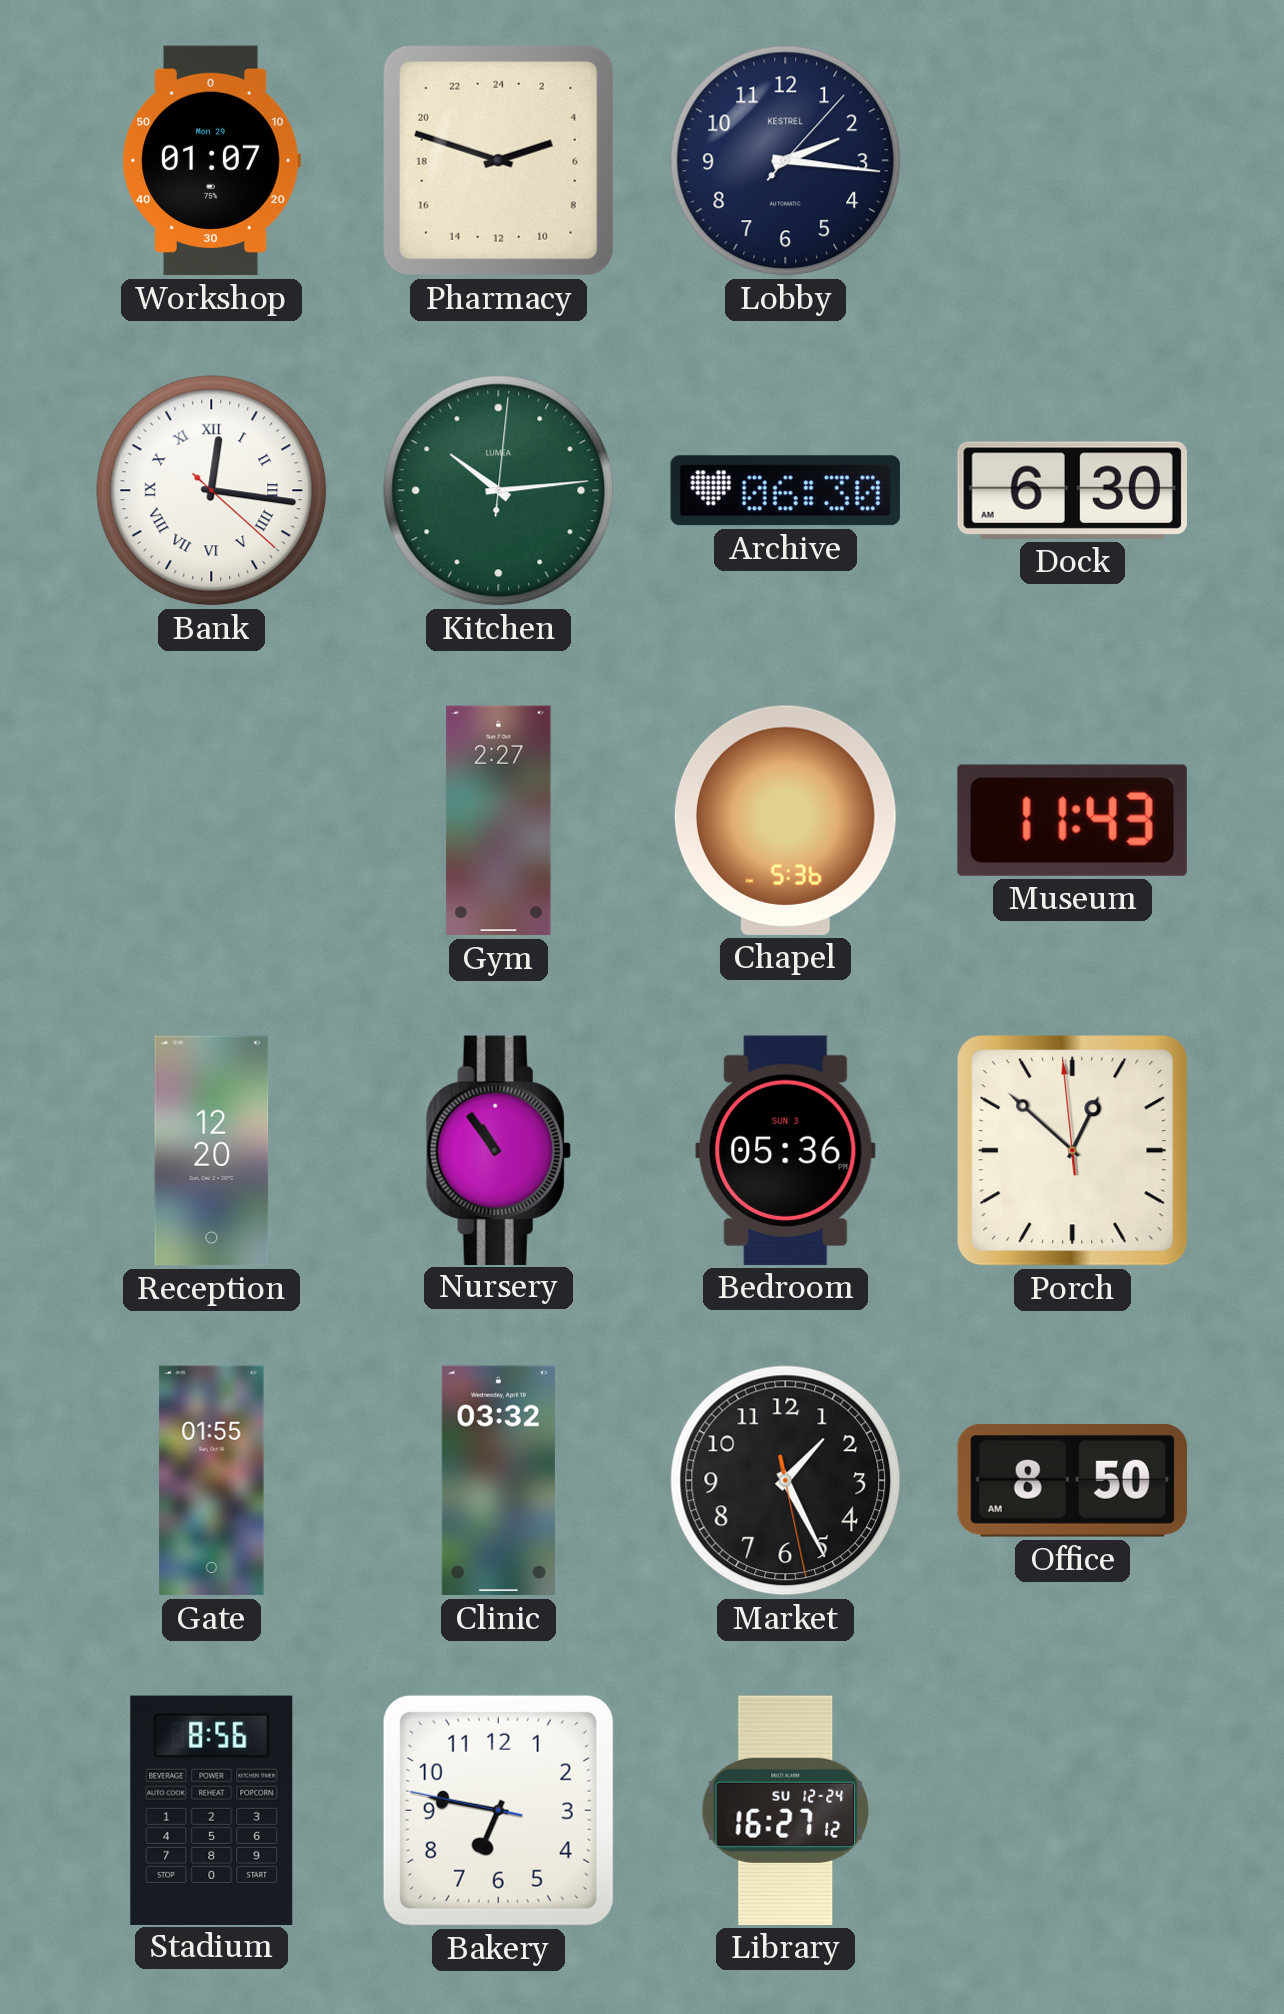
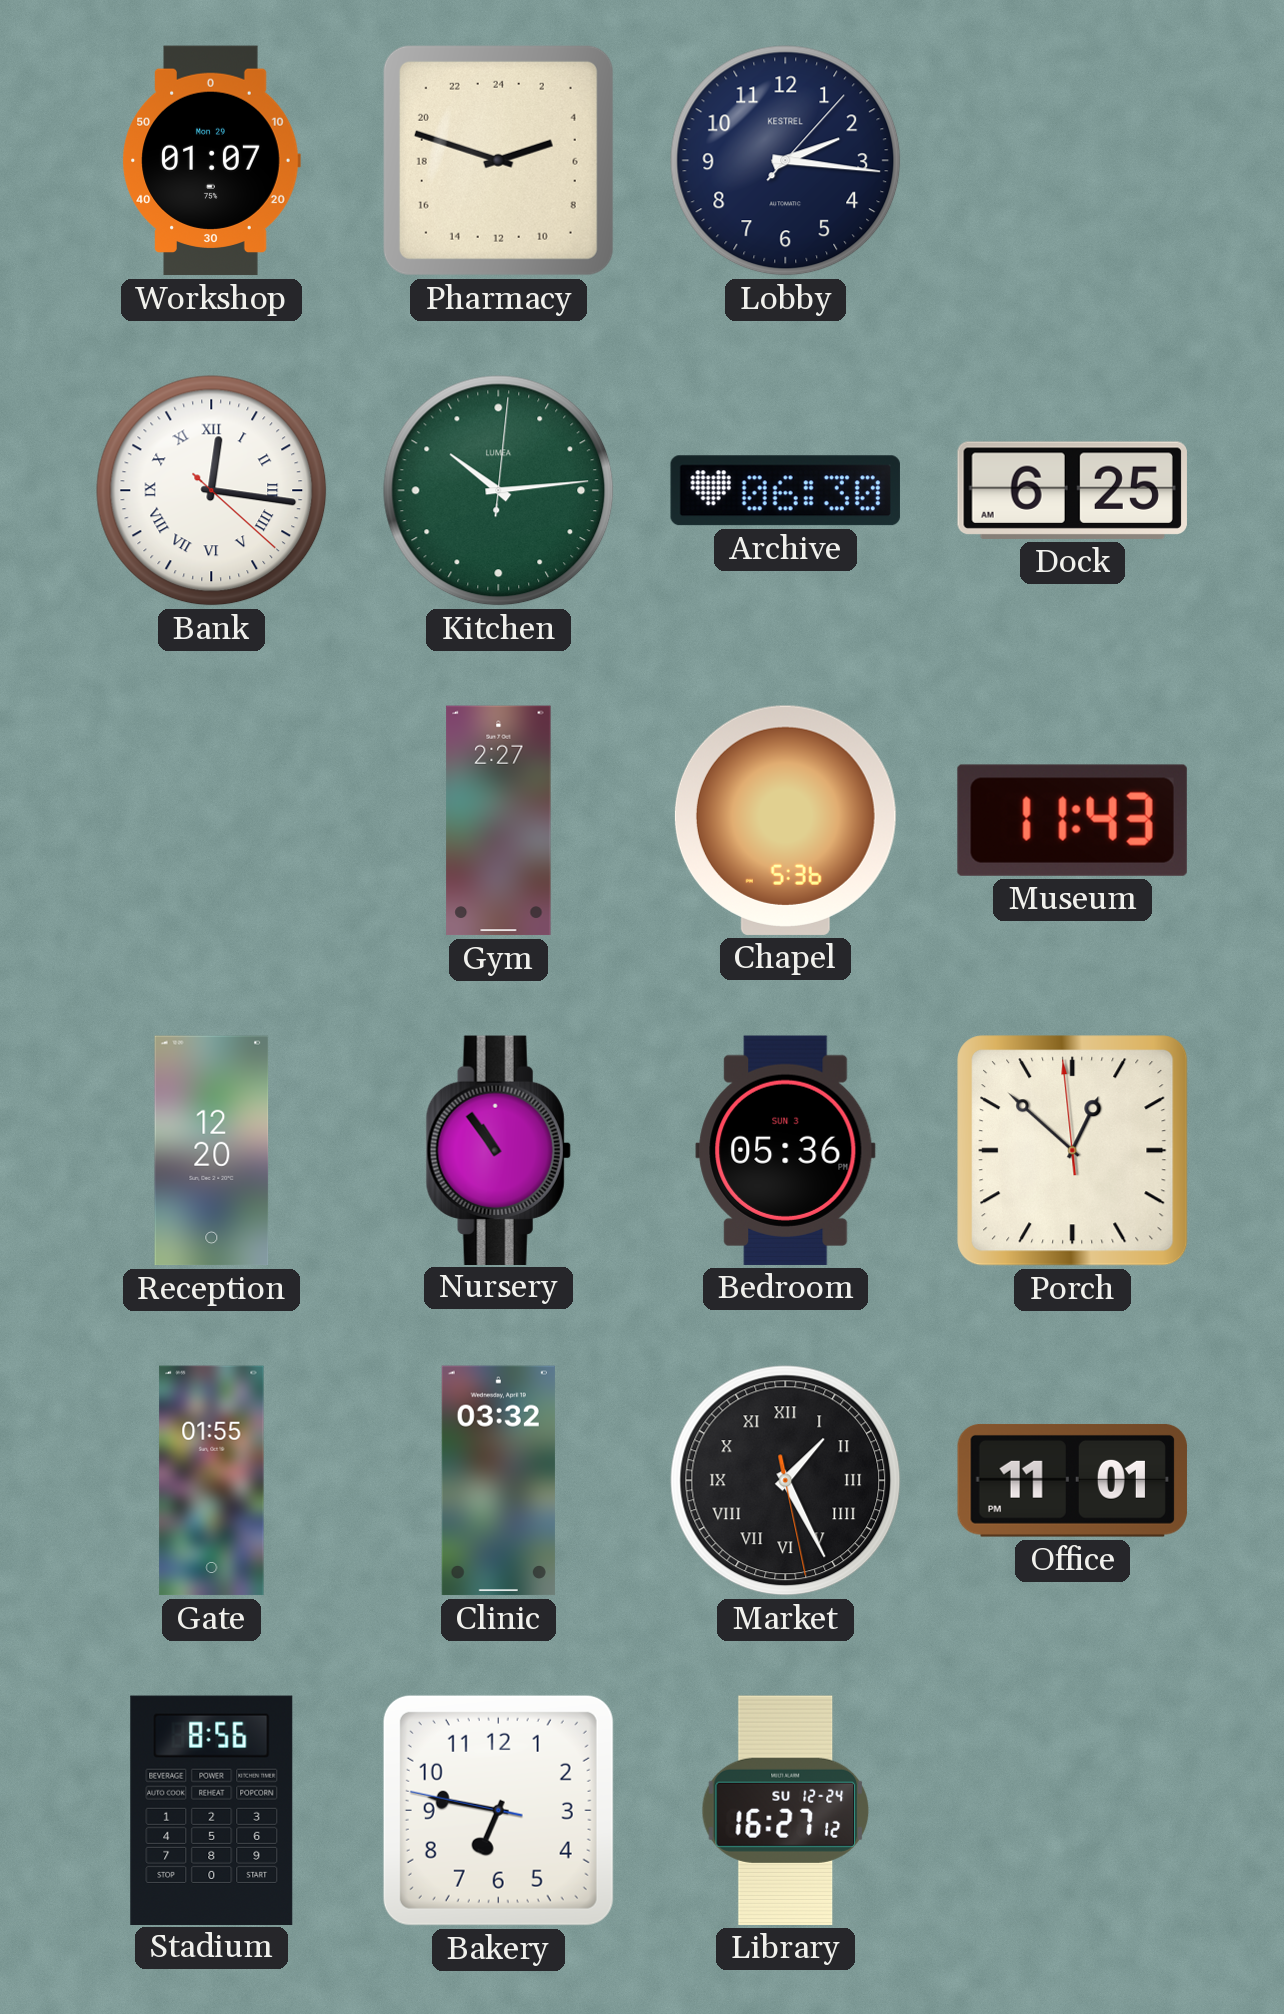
Dock: 6:30 -> 6:25
Market numerals: Arabic -> Roman
Office: 8:50 -> 11:01
